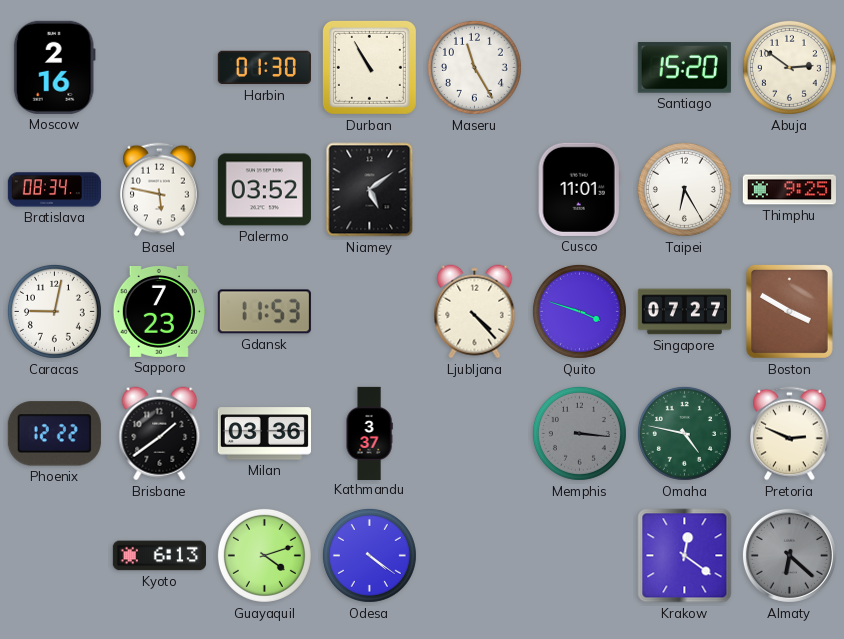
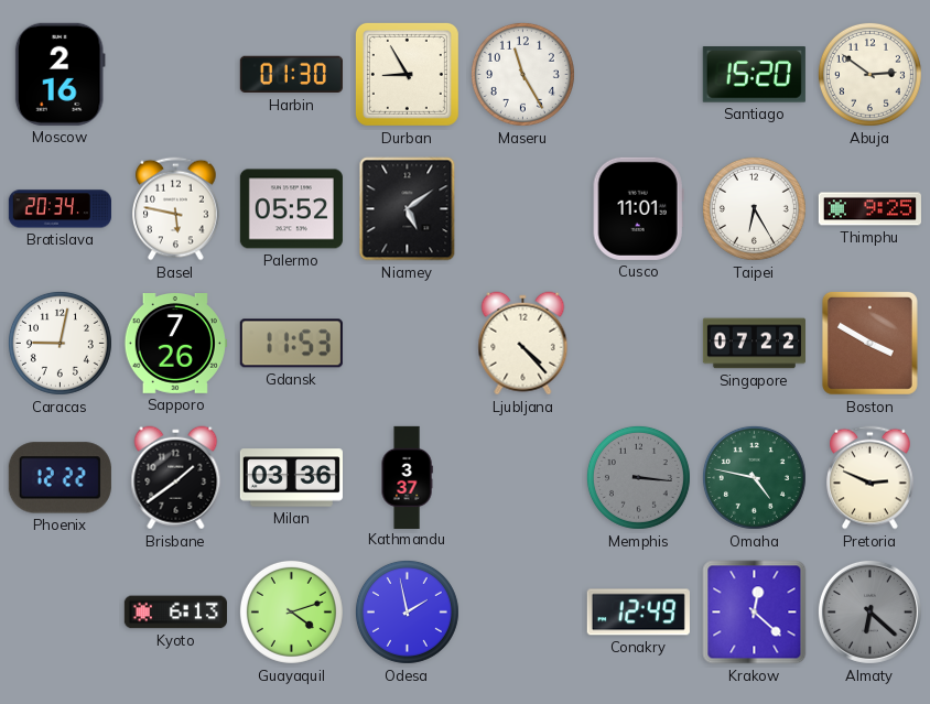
Durban: 10:55 -> 8:55
Bratislava: 08:34 -> 20:34
Palermo: 03:52 -> 05:52
Sapporo: 7:23 -> 7:26
Quito: 3:48 -> none
Singapore: 07:27 -> 07:22
Odesa: 4:21 -> 1:58
Conakry: none -> 12:49
Krakow: 12:21 -> 12:22
